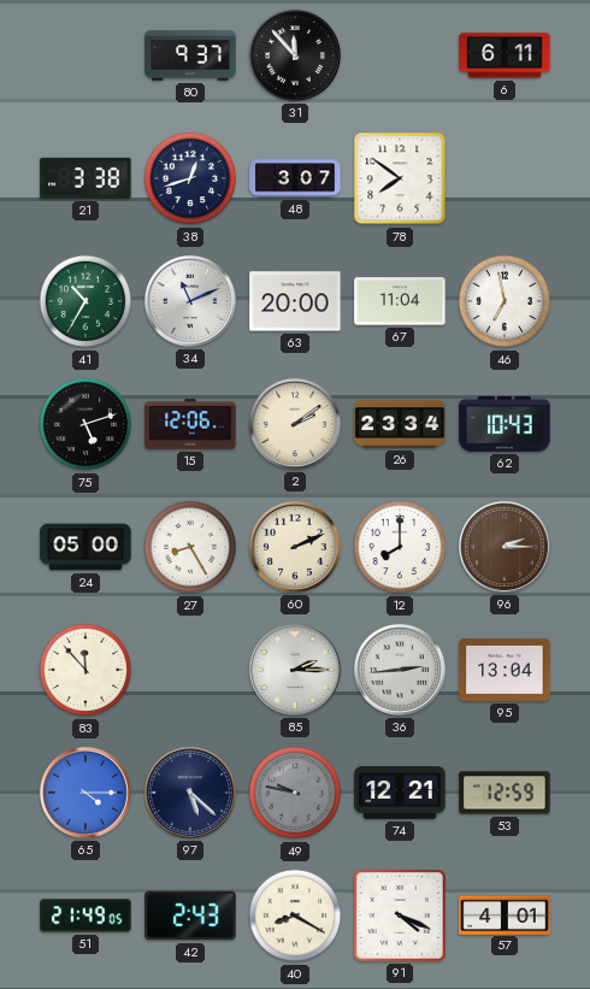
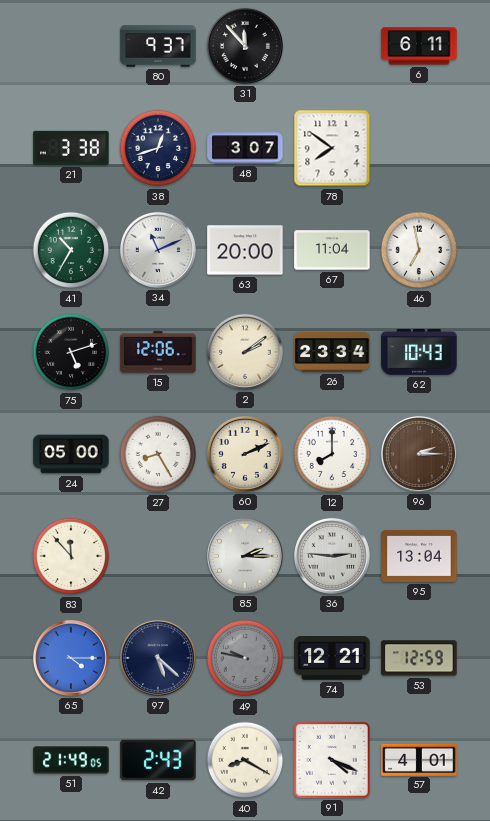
36: 2:44 -> 2:46
